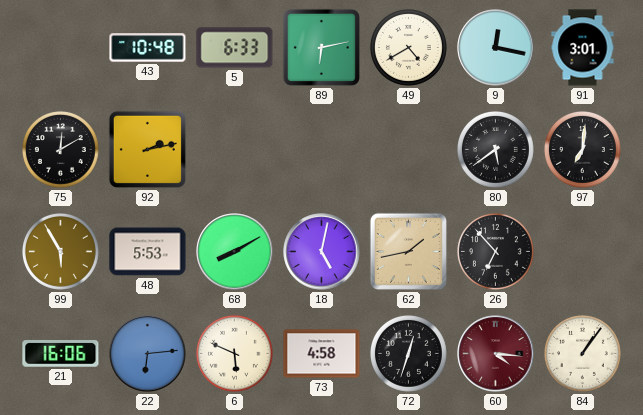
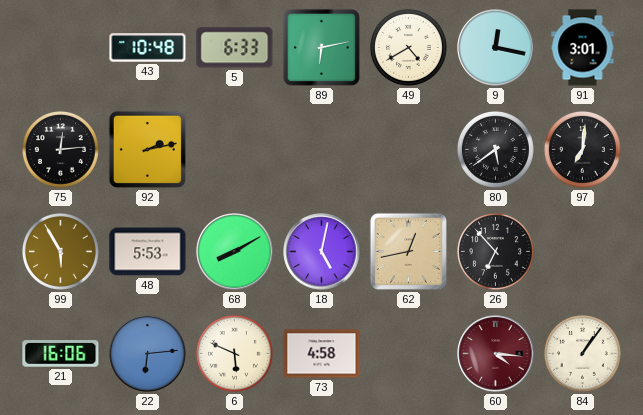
75: 12:10 -> 12:14
62: 1:43 -> 12:43
72: 12:33 -> none
